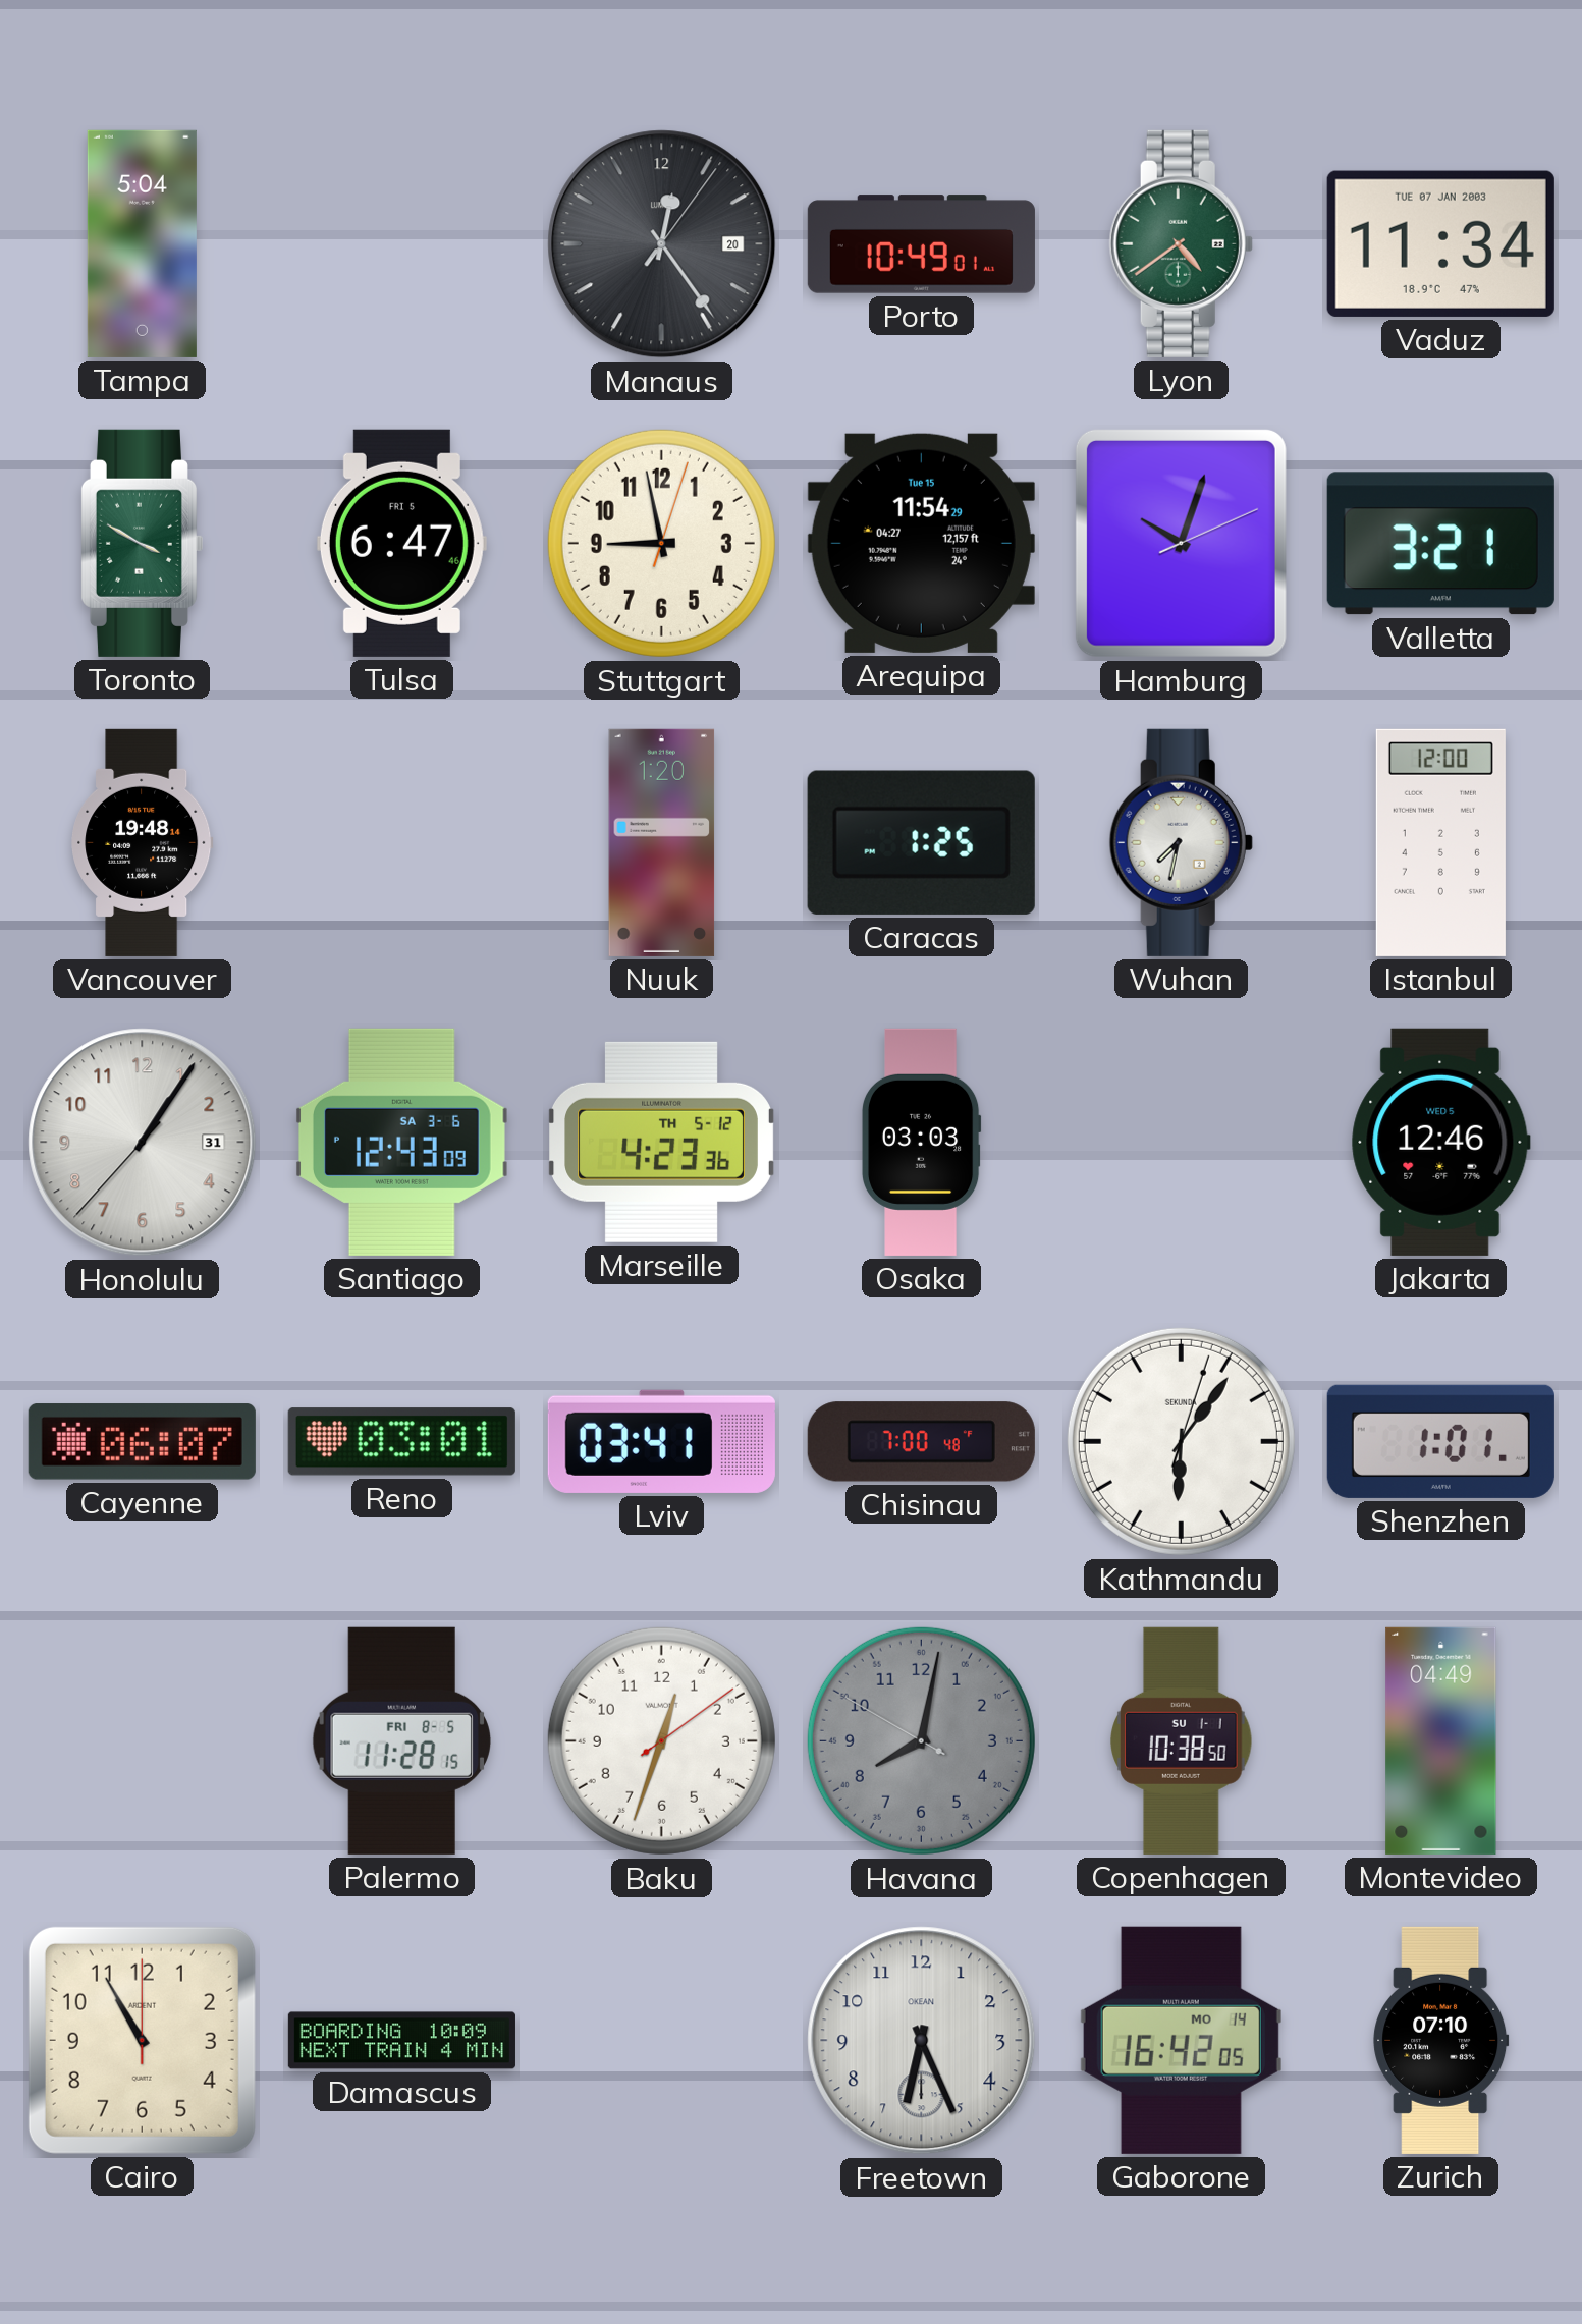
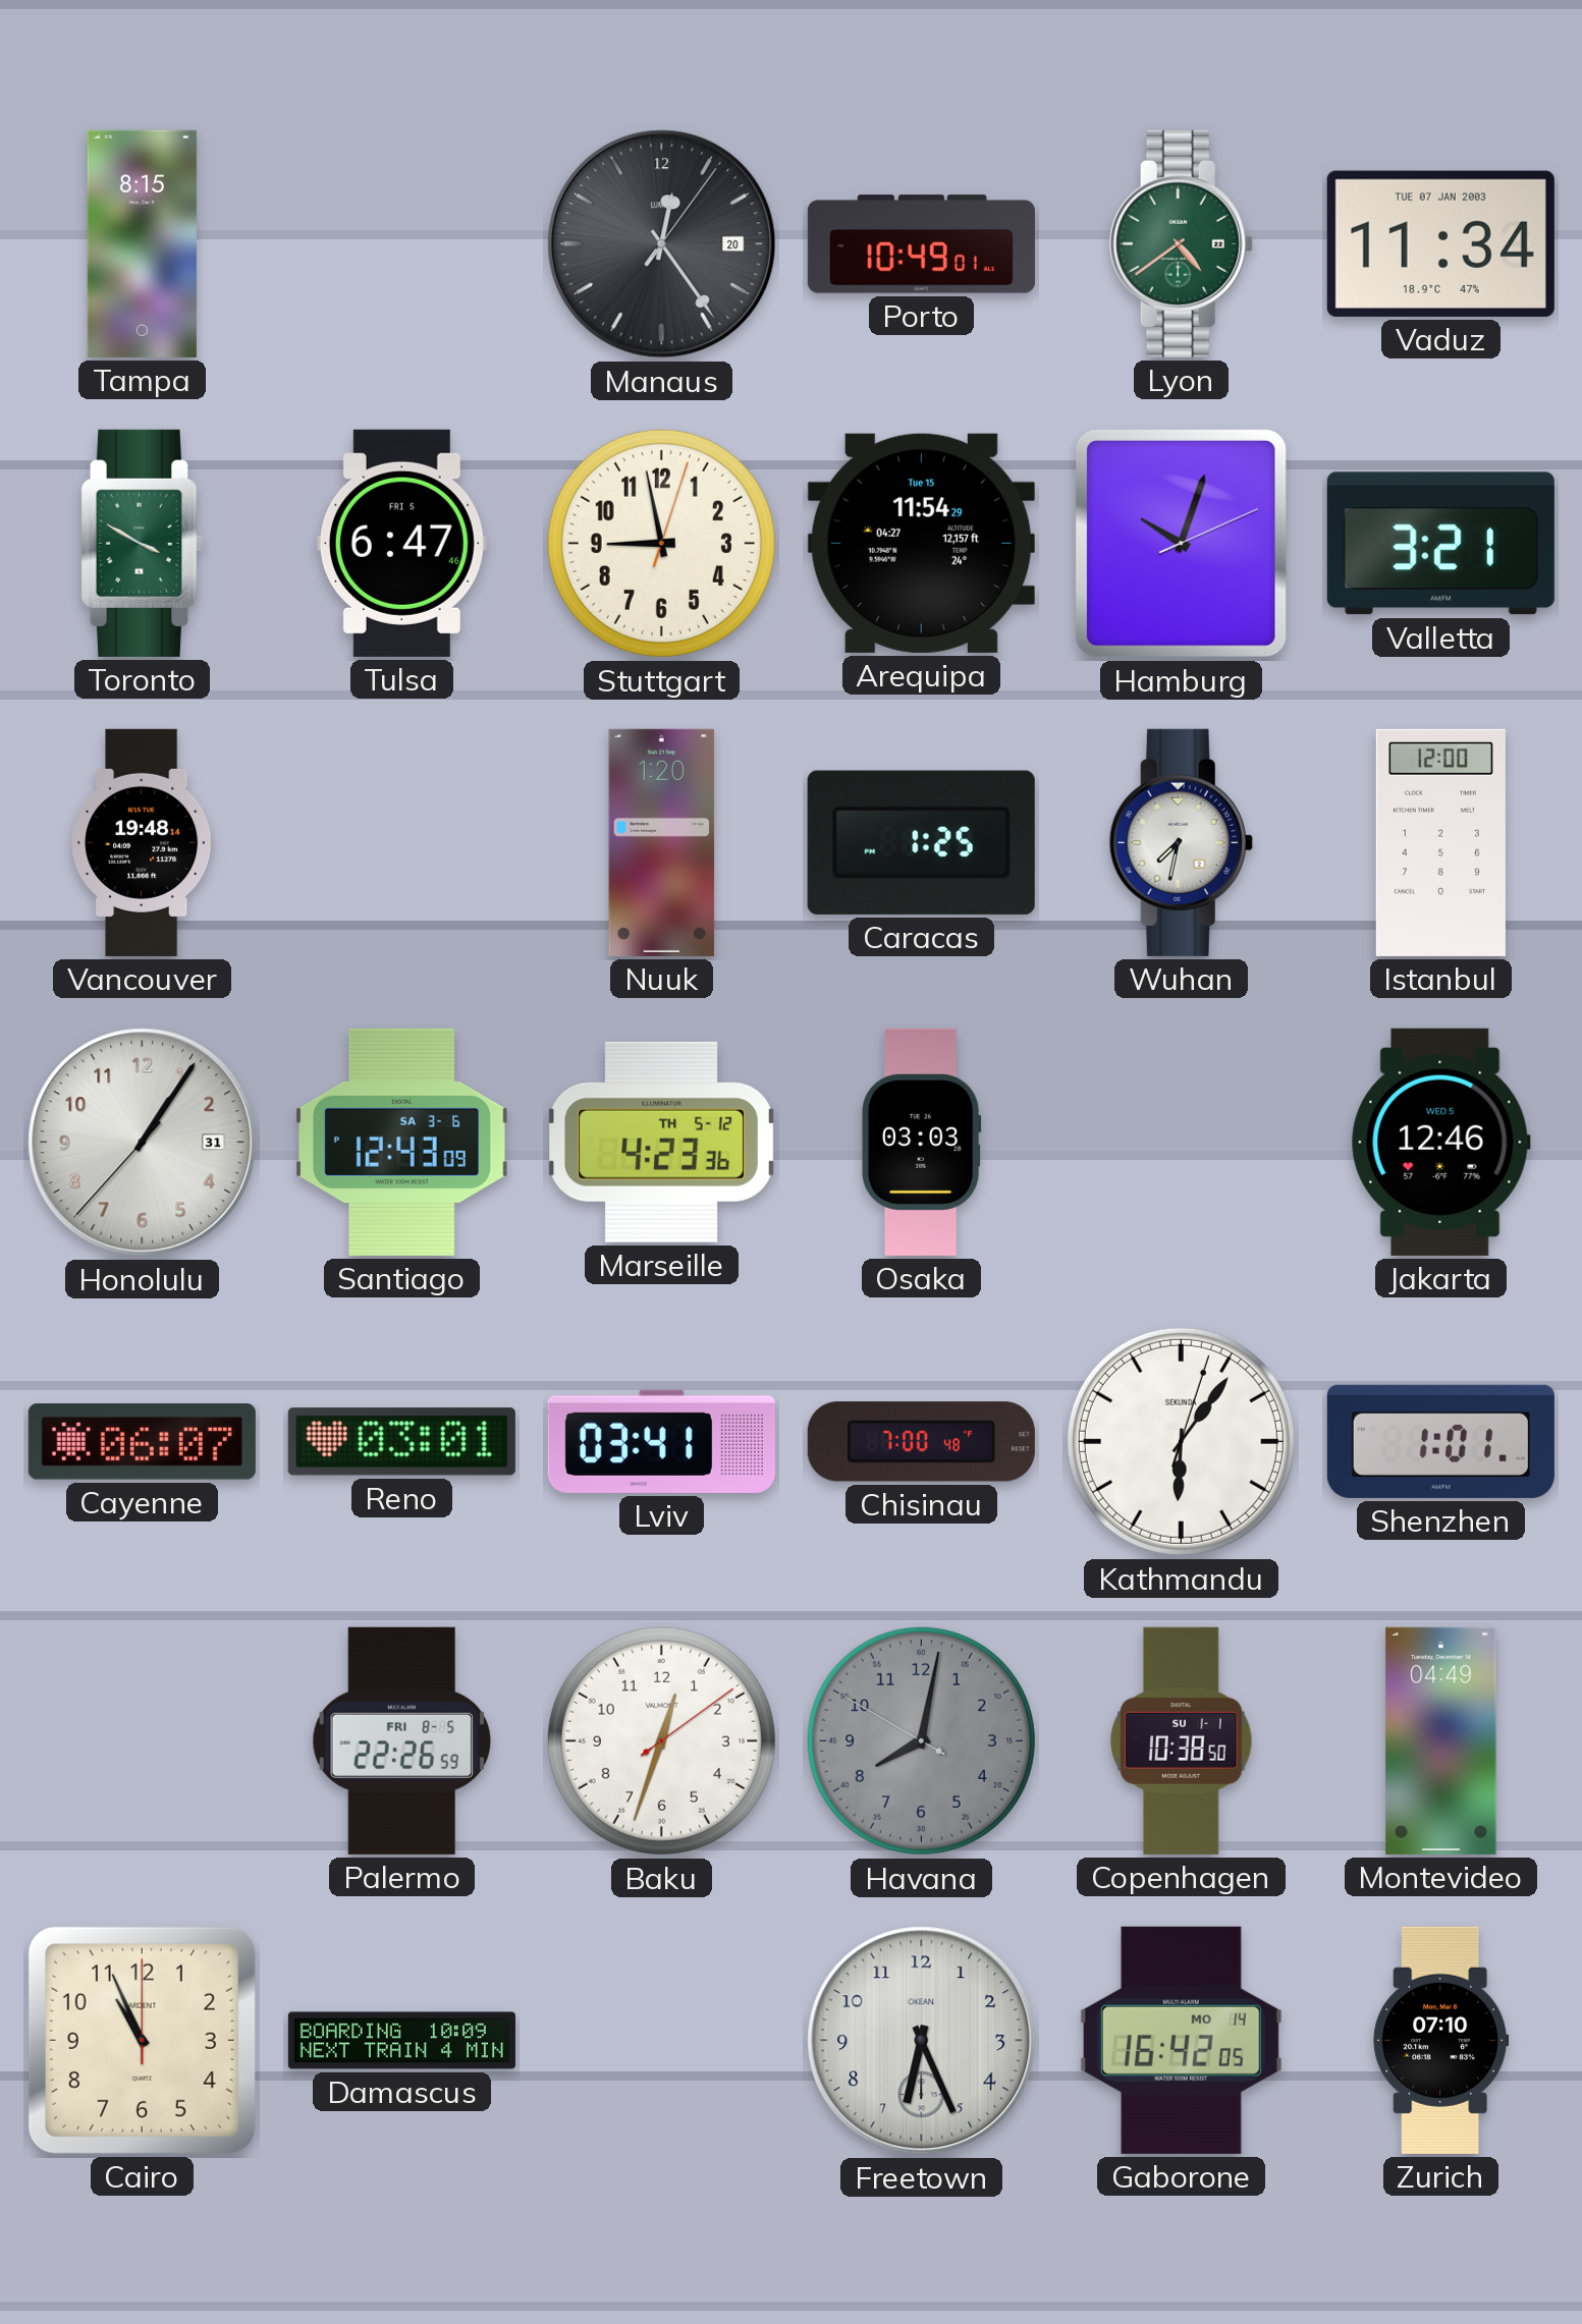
Tampa: 5:04 -> 8:15
Palermo: 11:28 -> 22:26
Cairo: 10:55 -> 10:56
